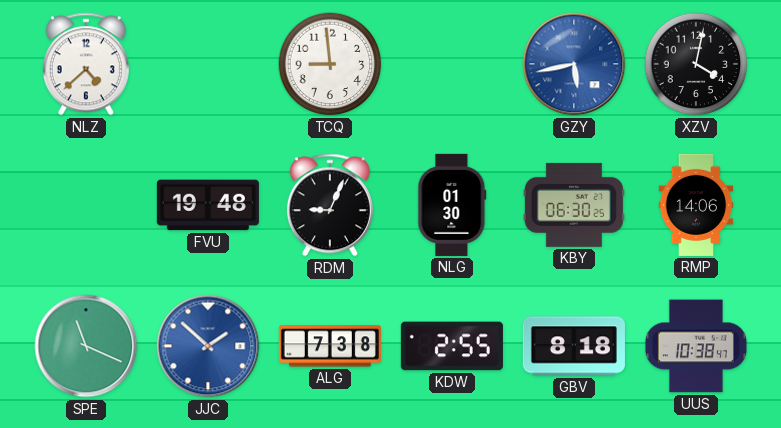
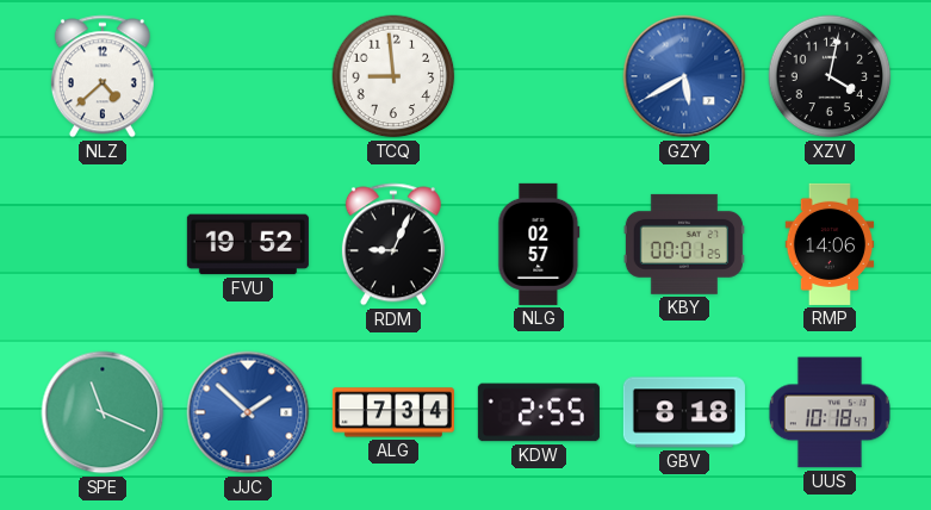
GZY: 5:43 -> 5:40
FVU: 19:48 -> 19:52
NLG: 01:30 -> 02:57
KBY: 06:30 -> 00:01
ALG: 7:38 -> 7:34
UUS: 10:38 -> 10:18
